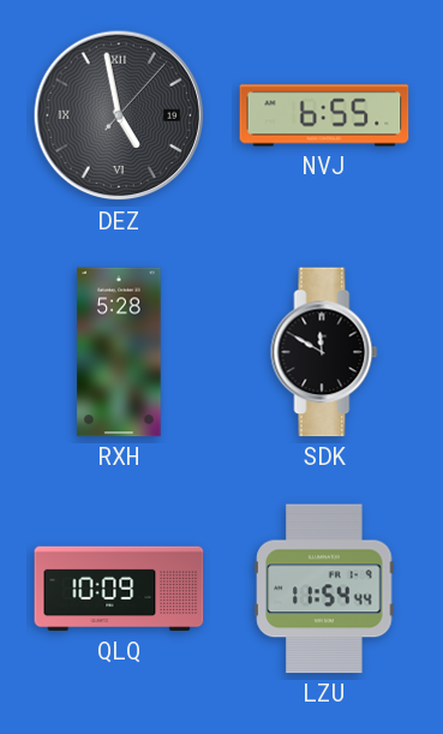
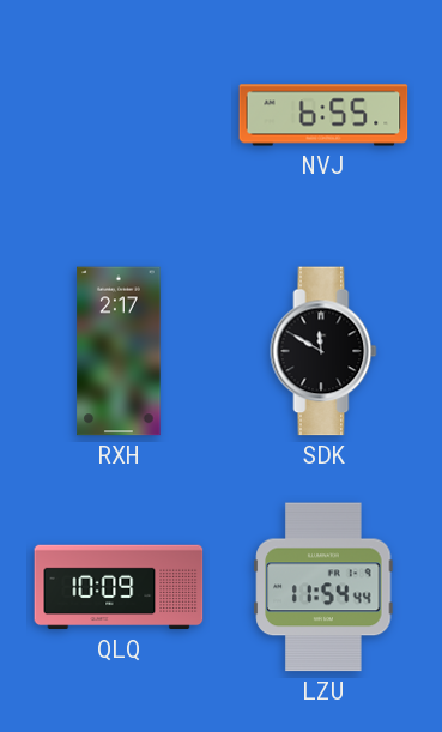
DEZ: 4:58 -> none
RXH: 5:28 -> 2:17
